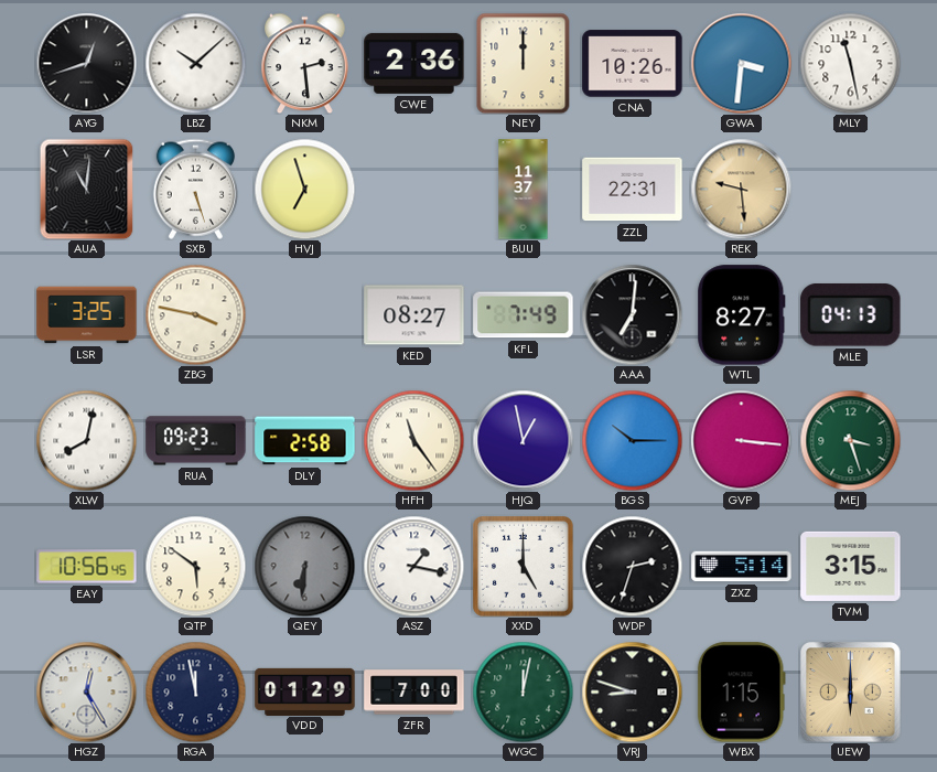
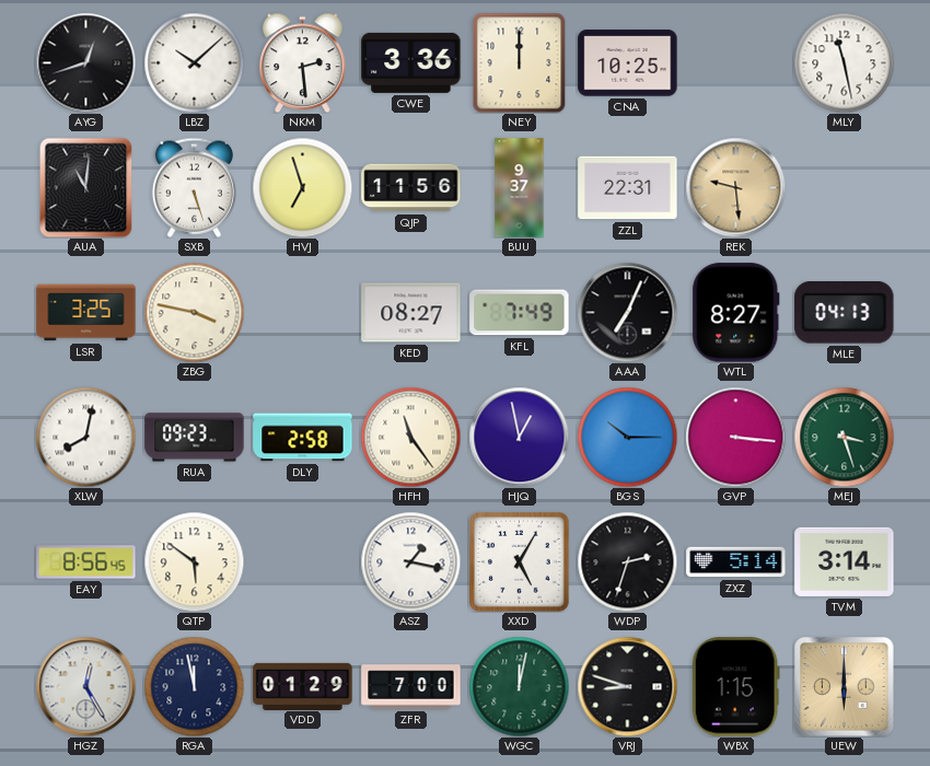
CWE: 2:36 -> 3:36
CNA: 10:26 -> 10:25
GWA: 3:31 -> none
QJP: none -> 11:56
BUU: 11:37 -> 9:37
AAA: 7:01 -> 7:04
EAY: 10:56 -> 8:56
QEY: 6:31 -> none
XXD: 5:00 -> 5:05
TVM: 3:15 -> 3:14
